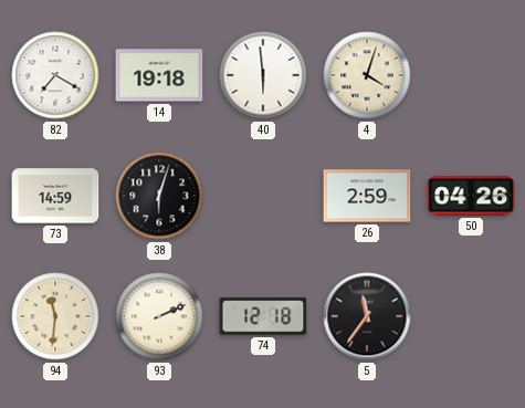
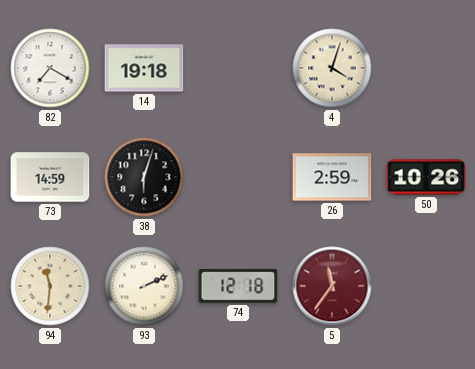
40: 5:59 -> none
50: 04:26 -> 10:26
5 dial: black -> burgundy
